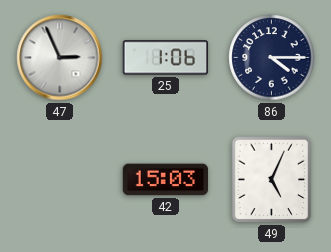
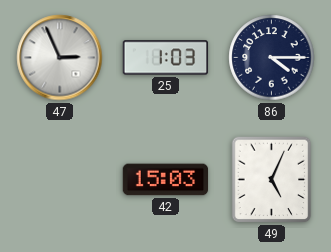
25: 1:06 -> 1:03
